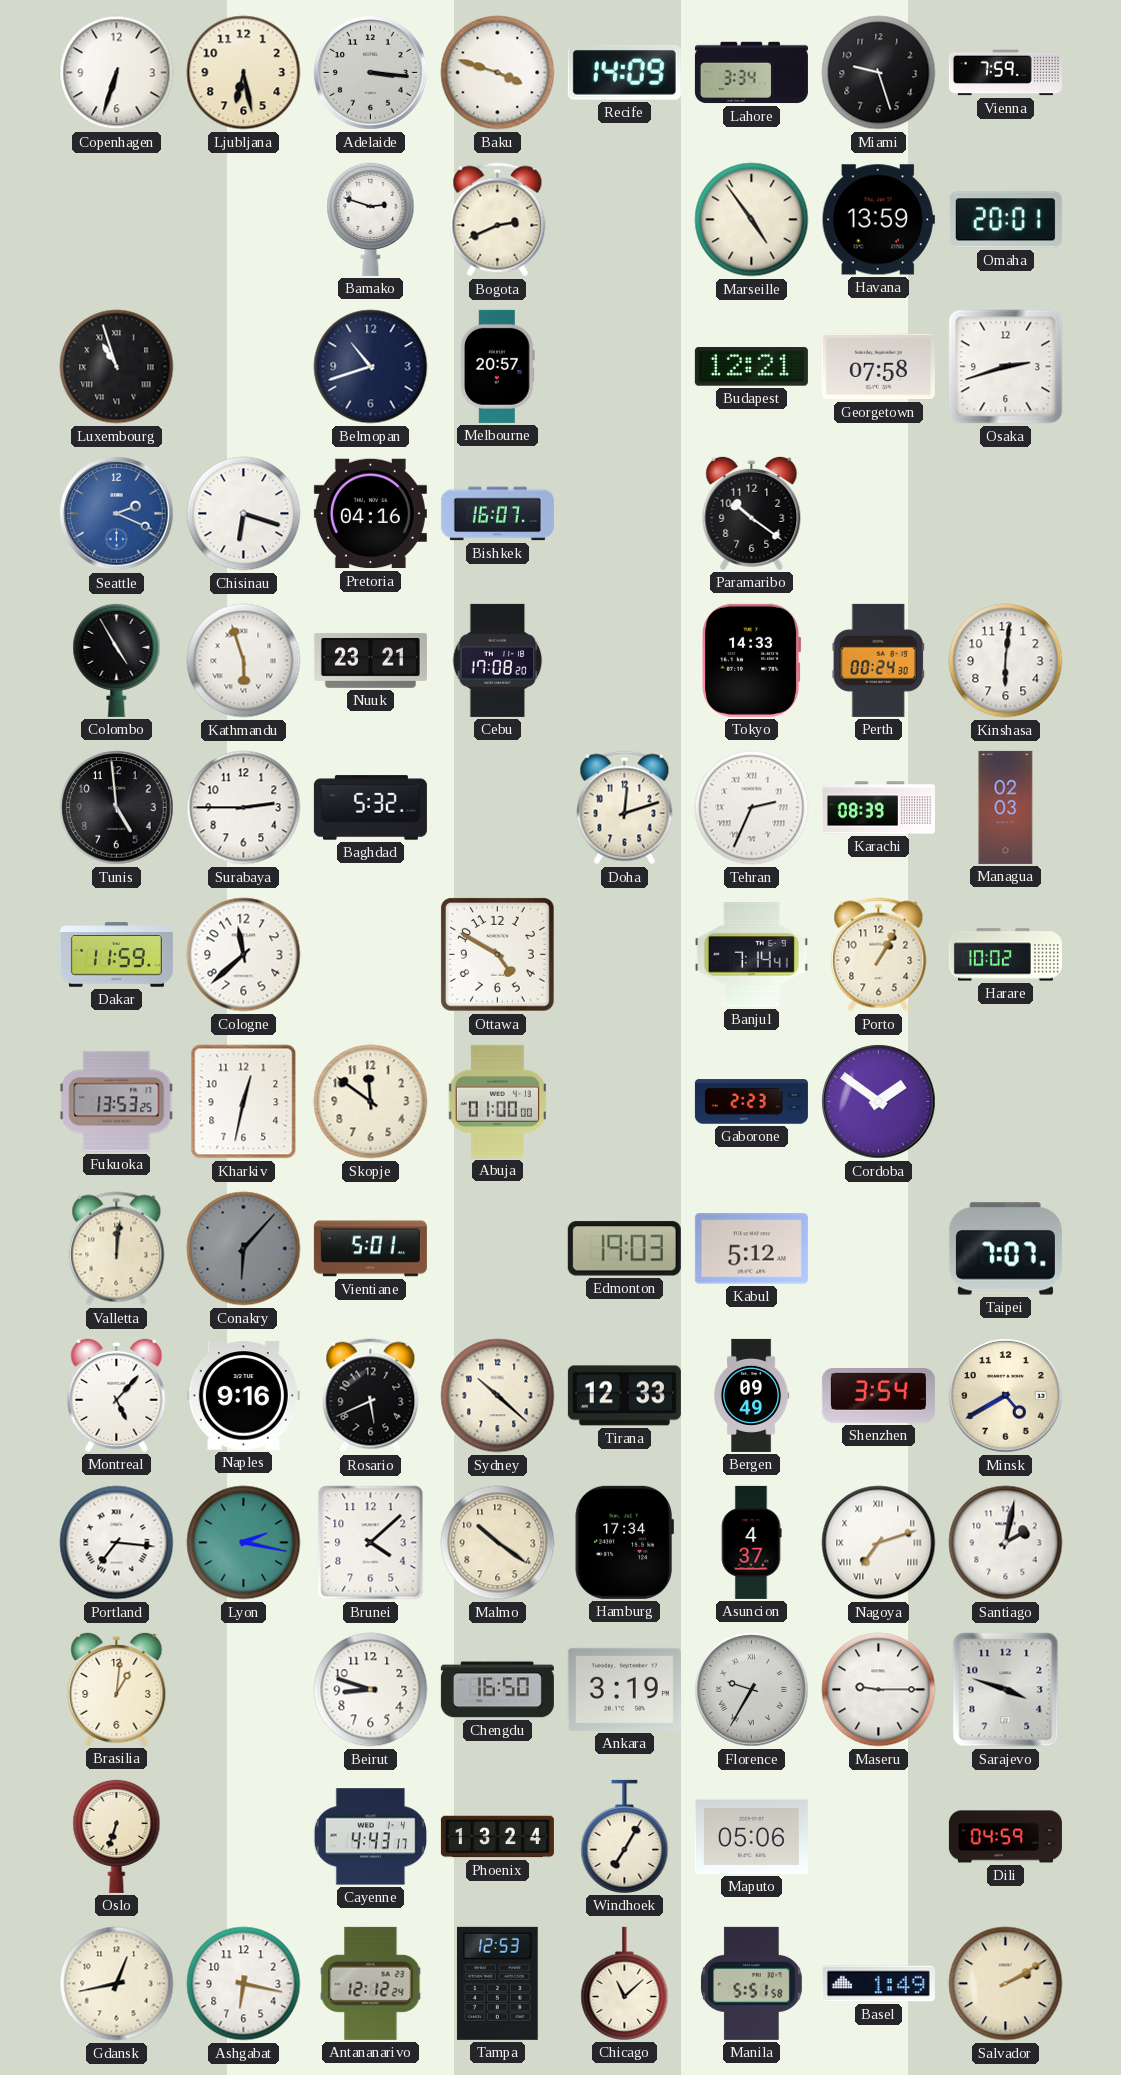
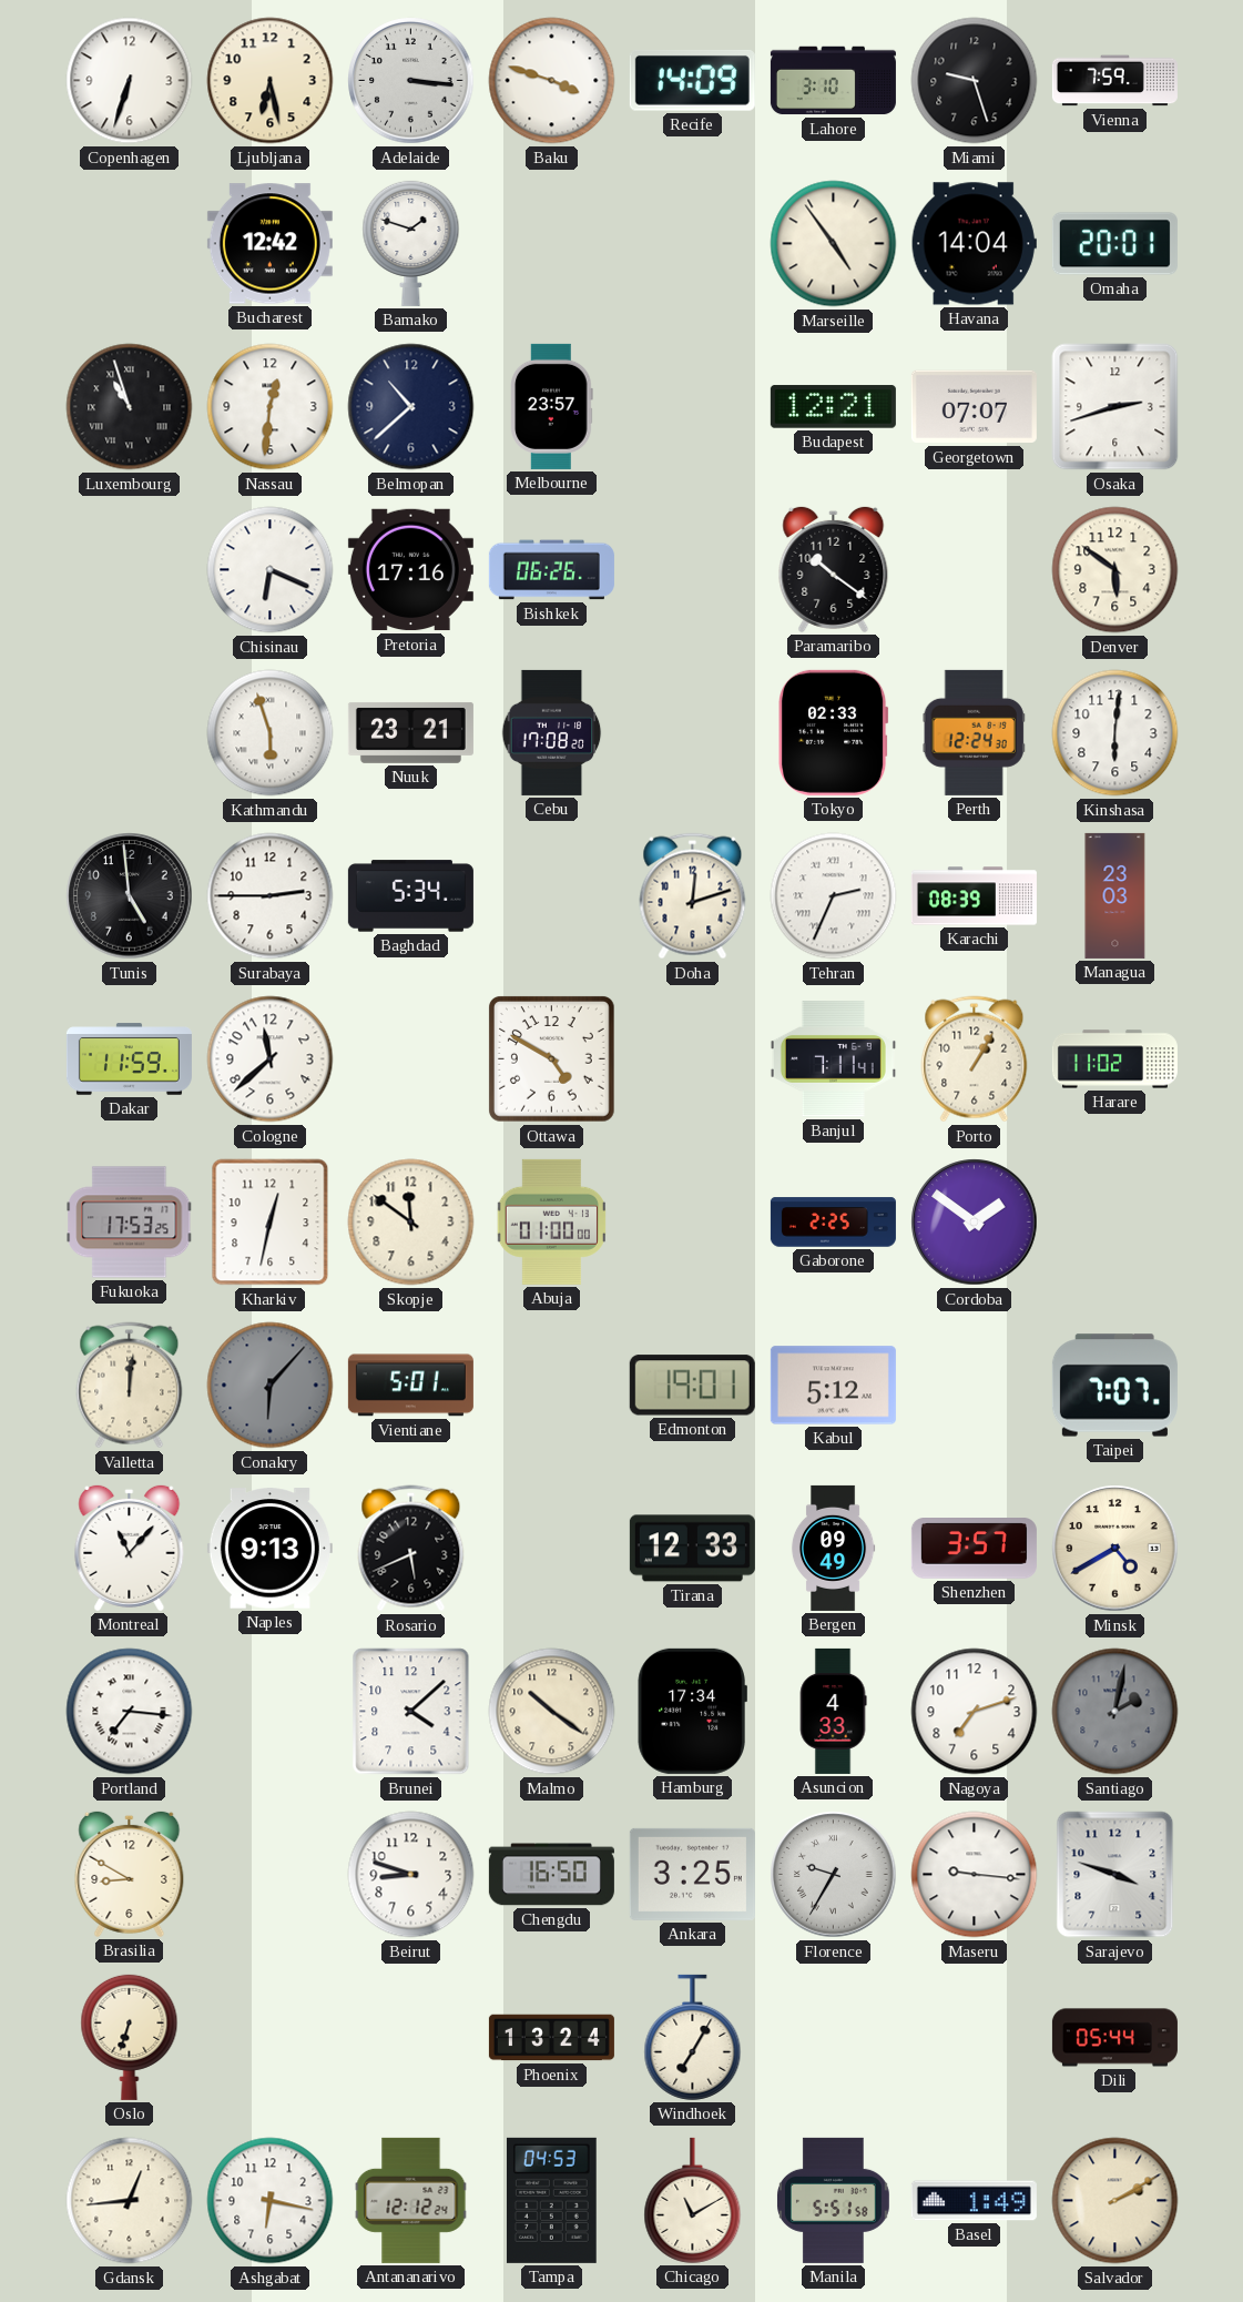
Lahore: 3:34 -> 3:10
Bucharest: none -> 12:42
Bamako: 2:48 -> 1:48
Bogota: 2:41 -> none
Havana: 13:59 -> 14:04
Nassau: none -> 12:31
Belmopan: 10:42 -> 10:38
Melbourne: 20:57 -> 23:57
Georgetown: 07:58 -> 07:07
Seattle: 2:19 -> none
Chisinau: 6:18 -> 6:19
Pretoria: 04:16 -> 17:16
Bishkek: 16:07 -> 06:26
Denver: none -> 5:51
Colombo: 4:55 -> none
Tokyo: 14:33 -> 02:33
Perth: 00:24 -> 12:24
Baghdad: 5:32 -> 5:34
Managua: 02:03 -> 23:03
Banjul: 7:14 -> 7:11
Harare: 10:02 -> 11:02
Fukuoka: 13:53 -> 17:53
Gaborone: 2:23 -> 2:25
Edmonton: 19:03 -> 19:01
Montreal: 5:07 -> 11:07
Naples: 9:16 -> 9:13
Sydney: 10:22 -> none
Shenzhen: 3:54 -> 3:57
Lyon: 2:17 -> none
Asuncion: 4:37 -> 4:33
Nagoya numerals: Roman -> Arabic
Santiago dial: white -> grey
Brasilia: 1:01 -> 8:50
Ankara: 3:19 -> 3:25
Maseru: 9:15 -> 9:16
Cayenne: 4:43 -> none
Maputo: 05:06 -> none
Dili: 04:59 -> 05:44
Gdansk: 12:43 -> 12:44
Tampa: 12:53 -> 04:53
Chicago: 11:08 -> 11:10
